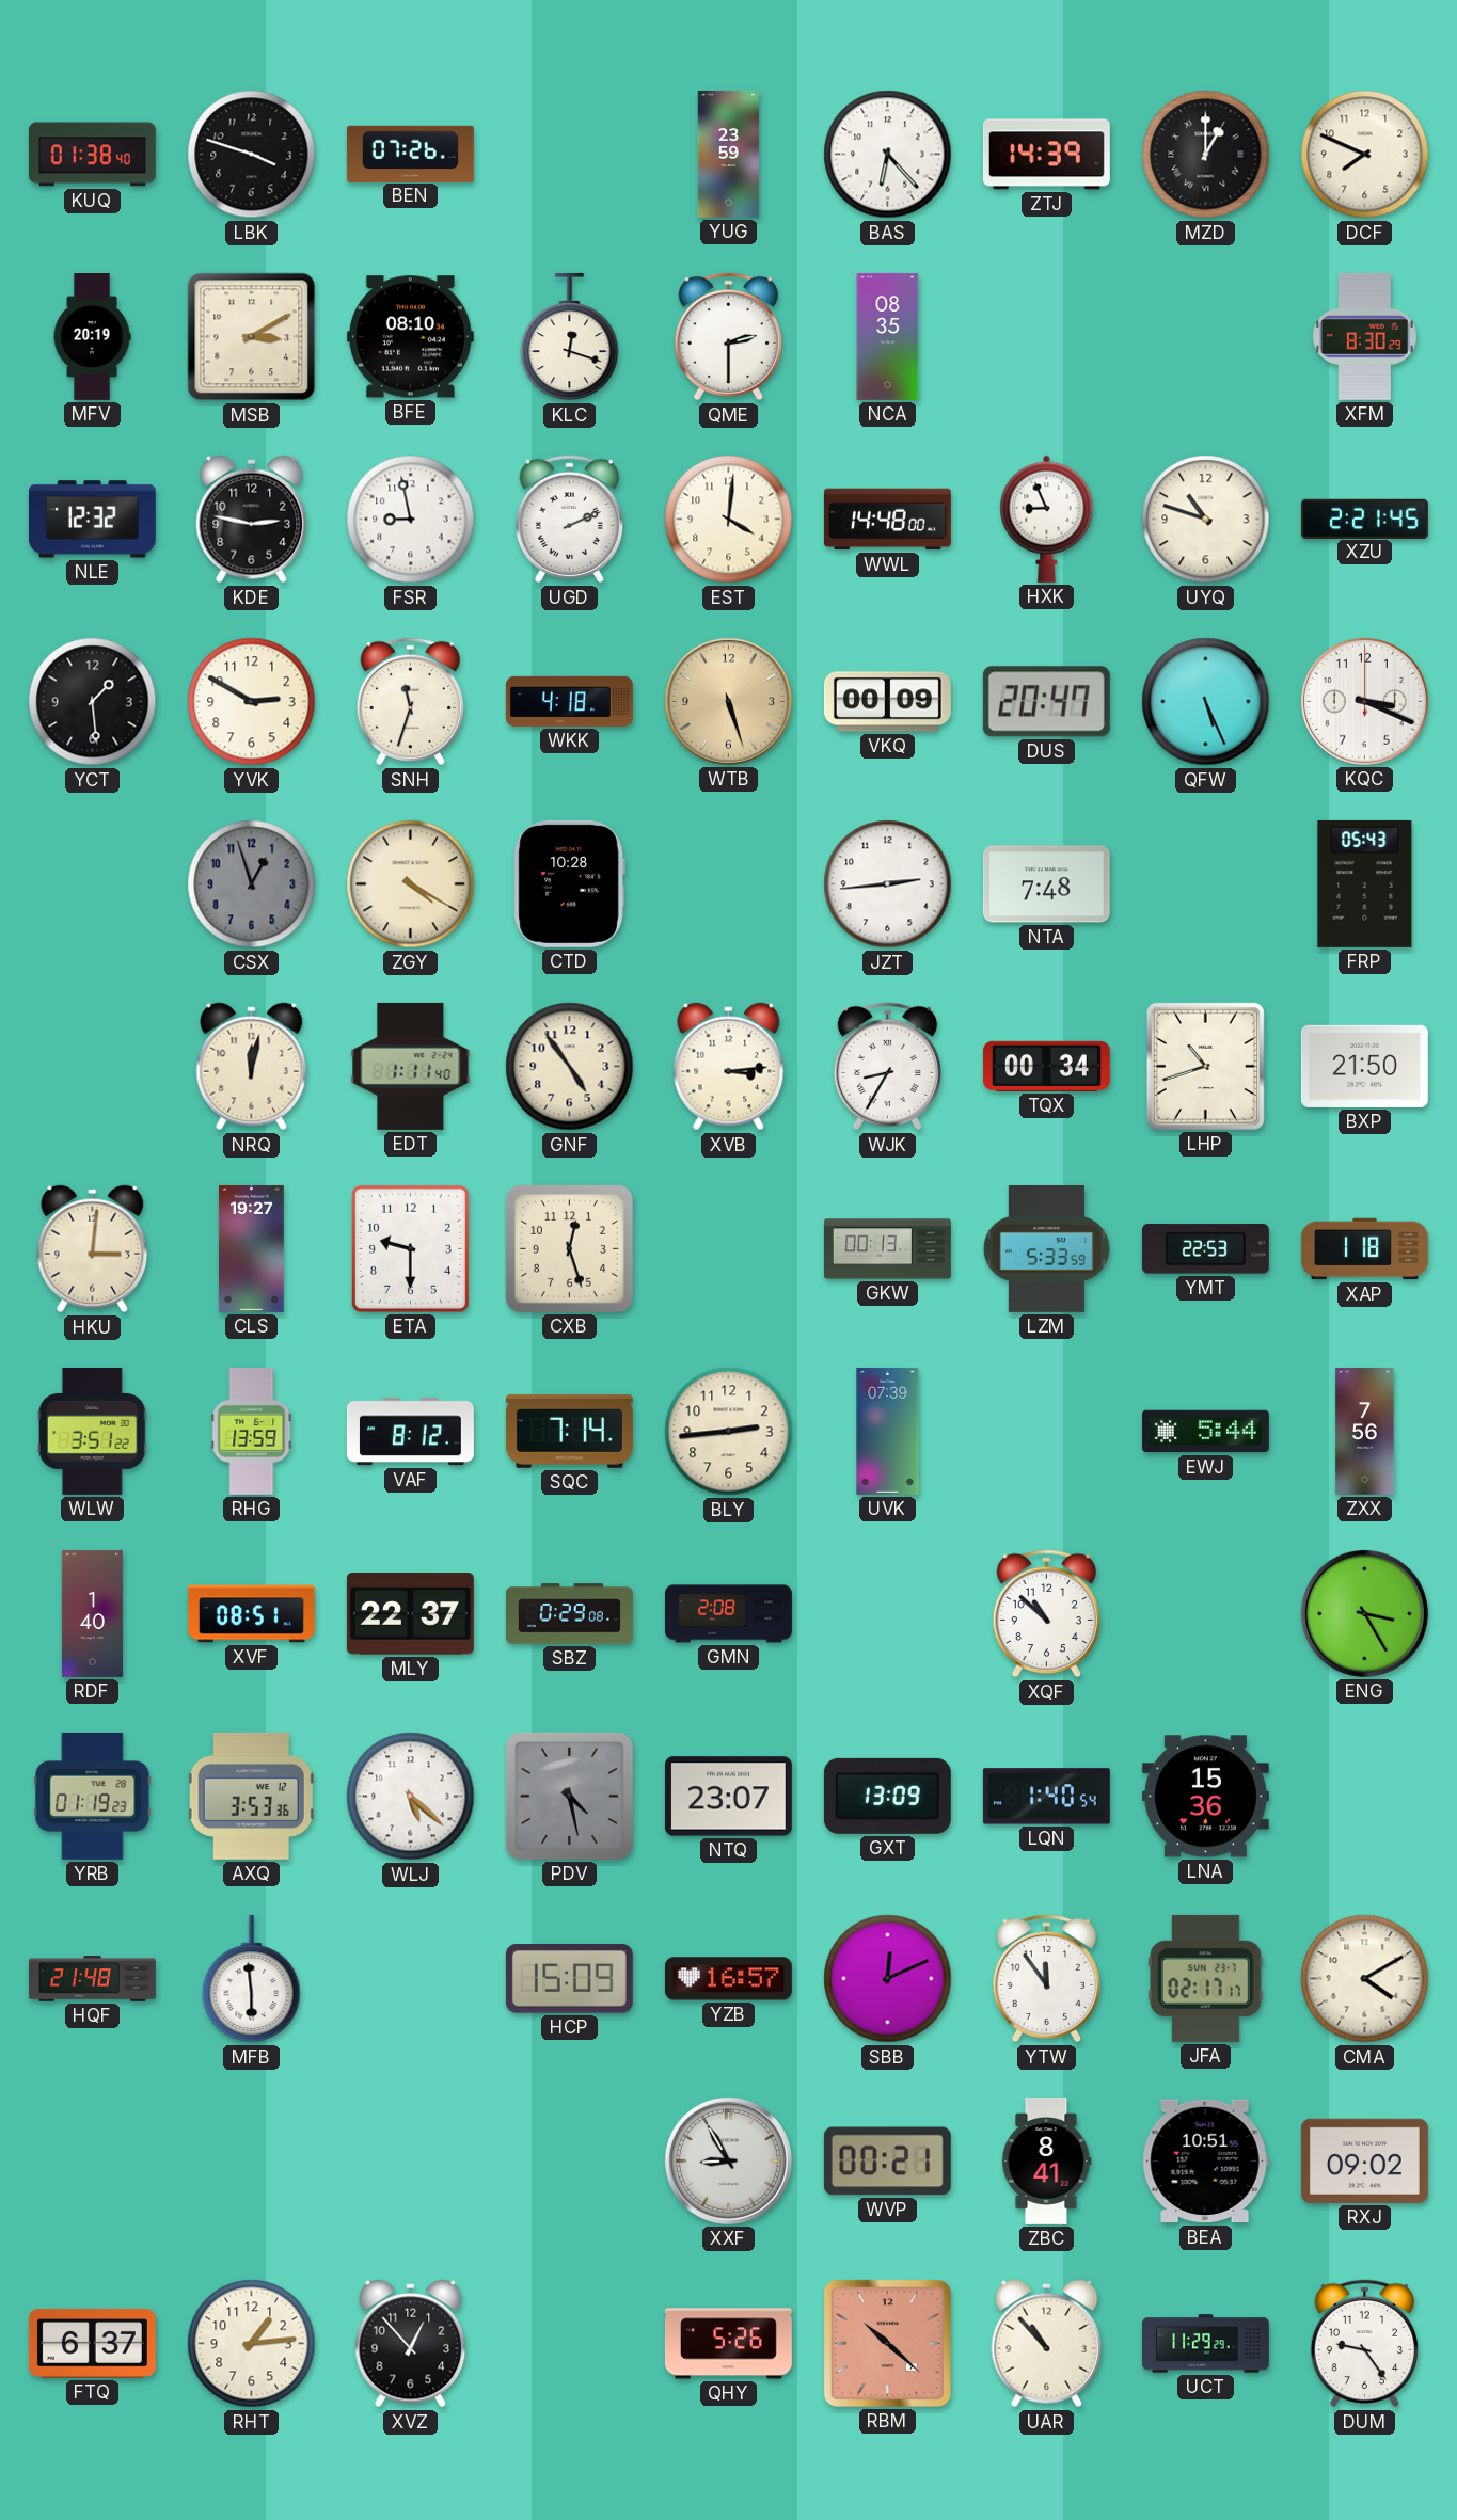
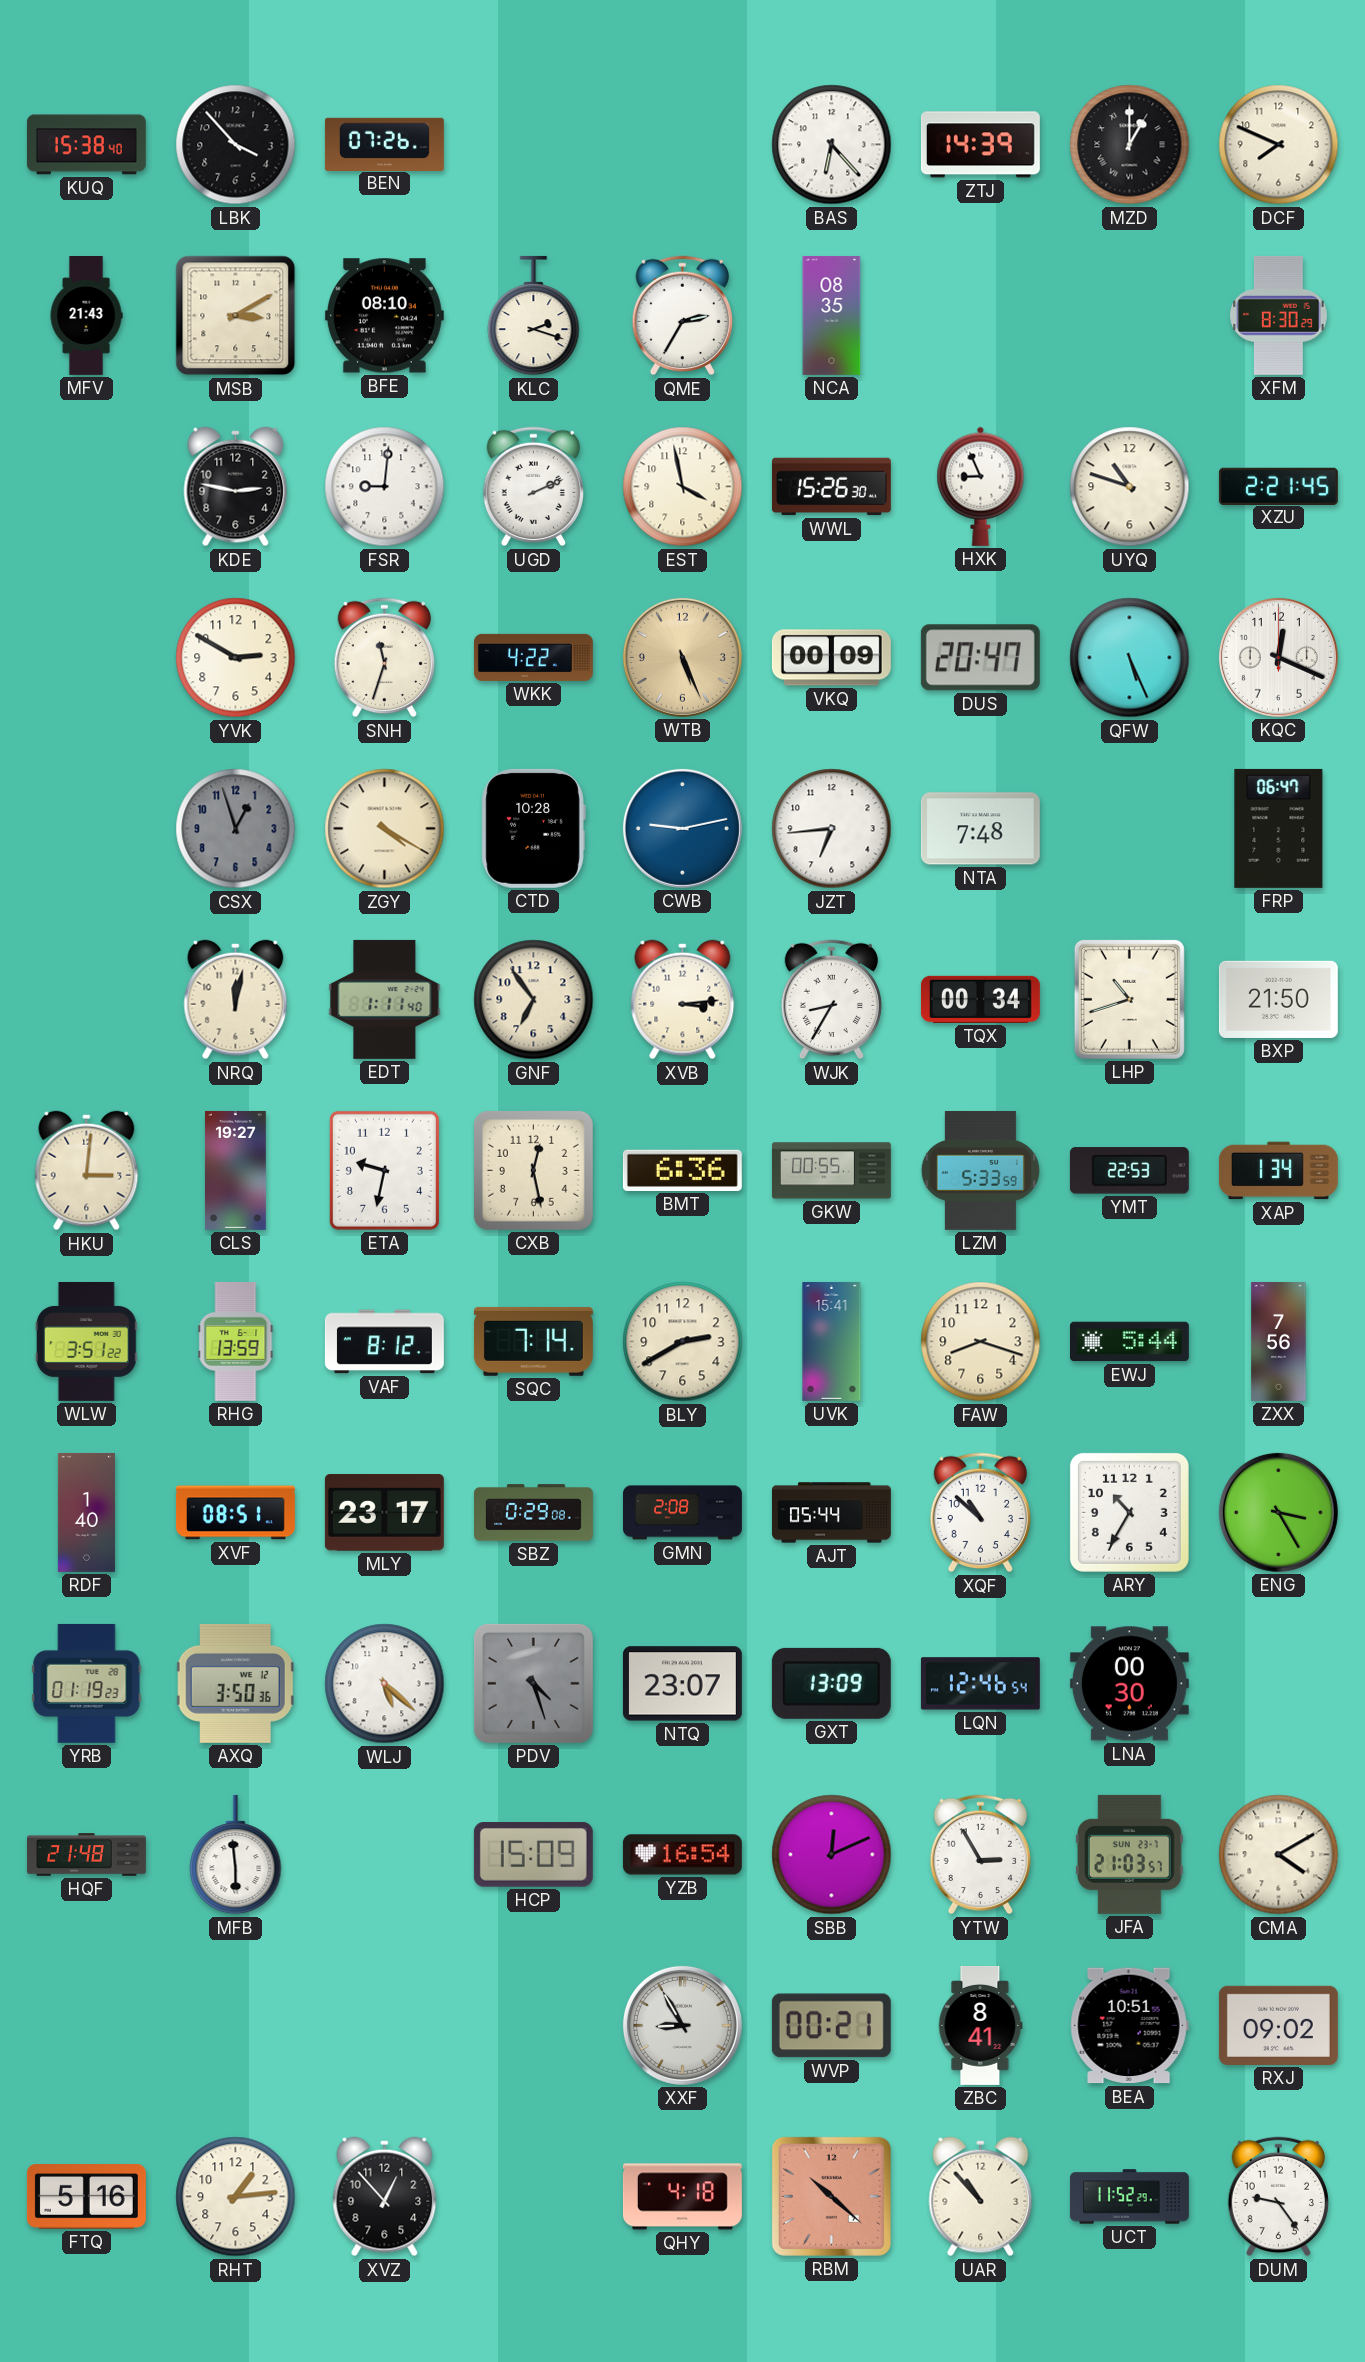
KUQ: 01:38 -> 15:38
LBK: 3:48 -> 3:53
YUG: 23:59 -> none
MFV: 20:19 -> 21:43
KLC: 12:18 -> 2:18
QME: 2:30 -> 2:35
NLE: 12:32 -> none
FSR: 8:58 -> 9:01
EST: 4:01 -> 3:58
WWL: 14:48 -> 15:26
YCT: 1:29 -> none
WKK: 4:18 -> 4:22
WTB: 5:27 -> 5:26
KQC: 3:19 -> 12:19
CWB: none -> 9:13
JZT: 2:44 -> 6:44
FRP: 05:43 -> 06:47
GNF: 4:54 -> 6:54
ETA: 9:30 -> 9:32
CXB: 12:27 -> 12:28
BMT: none -> 6:36
GKW: 00:13 -> 00:55
XAP: 1:18 -> 1:34
BLY: 2:44 -> 2:40
UVK: 07:39 -> 15:41
FAW: none -> 8:18
MLY: 22:37 -> 23:17
AJT: none -> 05:44
ARY: none -> 10:35
AXQ: 3:53 -> 3:50
PDV: 4:28 -> 4:27
LQN: 1:40 -> 12:46
LNA: 15:36 -> 00:30
YZB: 16:57 -> 16:54
YTW: 11:54 -> 2:55
JFA: 02:17 -> 21:03
FTQ: 6:37 -> 5:16
QHY: 5:26 -> 4:18
UCT: 11:29 -> 11:52
